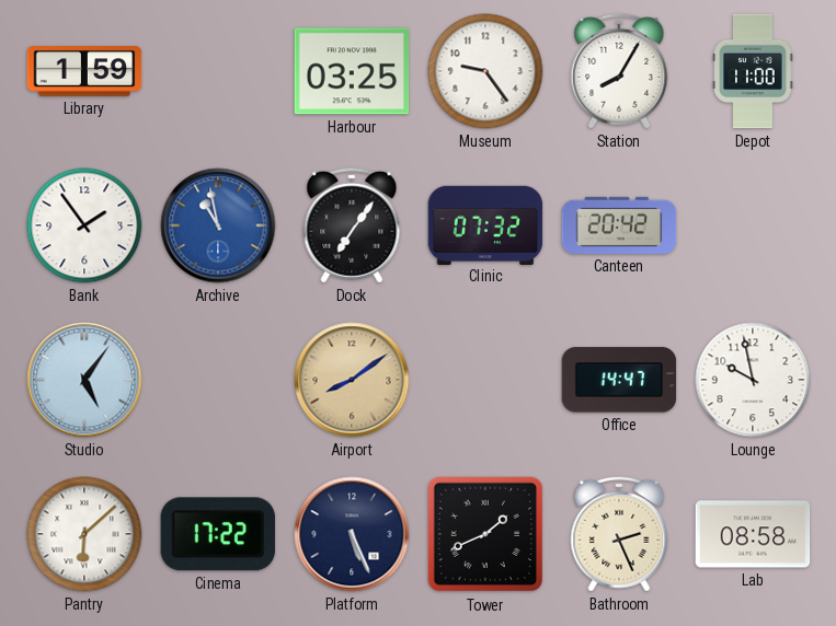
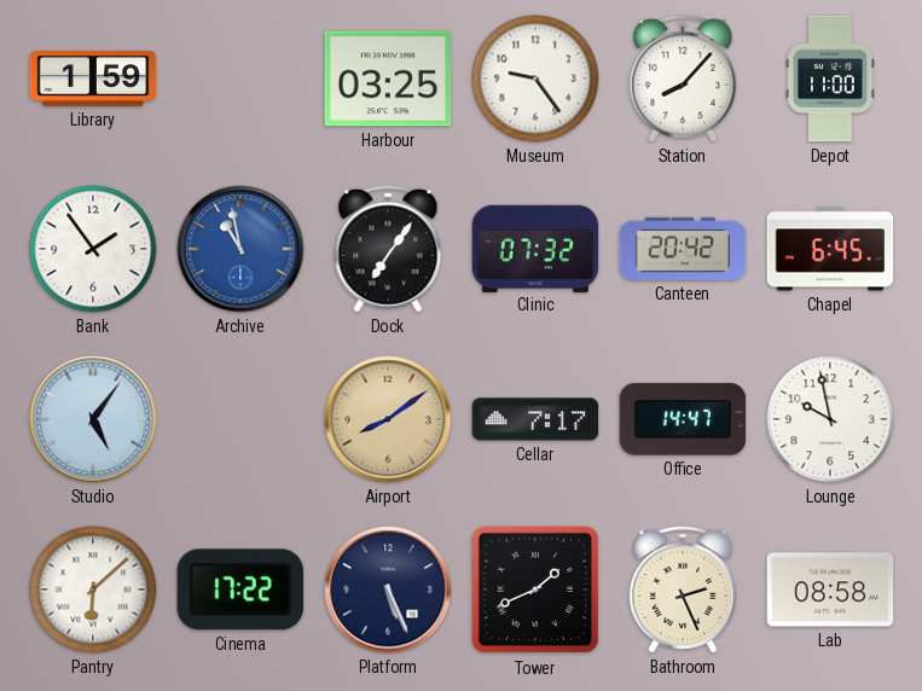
Station: 8:05 -> 8:07
Chapel: none -> 6:45
Cellar: none -> 7:17
